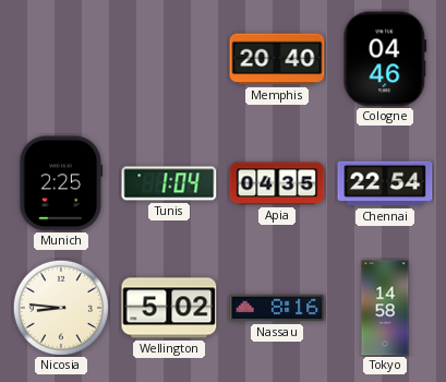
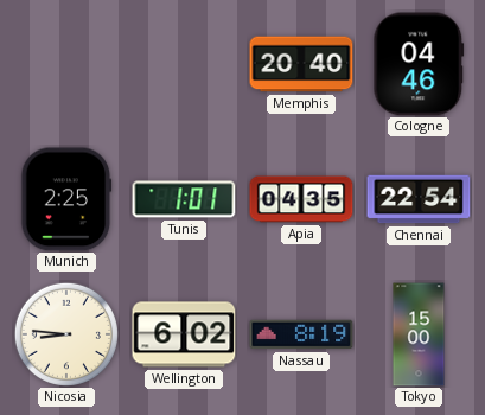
Tunis: 1:04 -> 1:01
Wellington: 5:02 -> 6:02
Nassau: 8:16 -> 8:19
Tokyo: 14:58 -> 15:00
